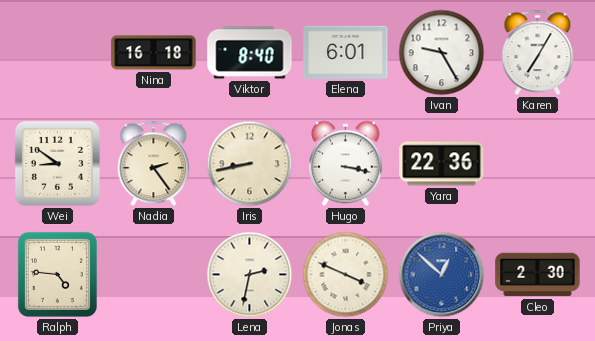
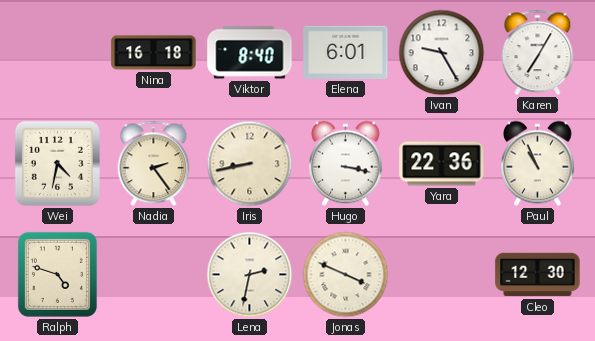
Wei: 8:51 -> 4:32
Paul: none -> 10:56
Ralph: 4:46 -> 4:48
Priya: 12:52 -> none
Cleo: 2:30 -> 12:30
